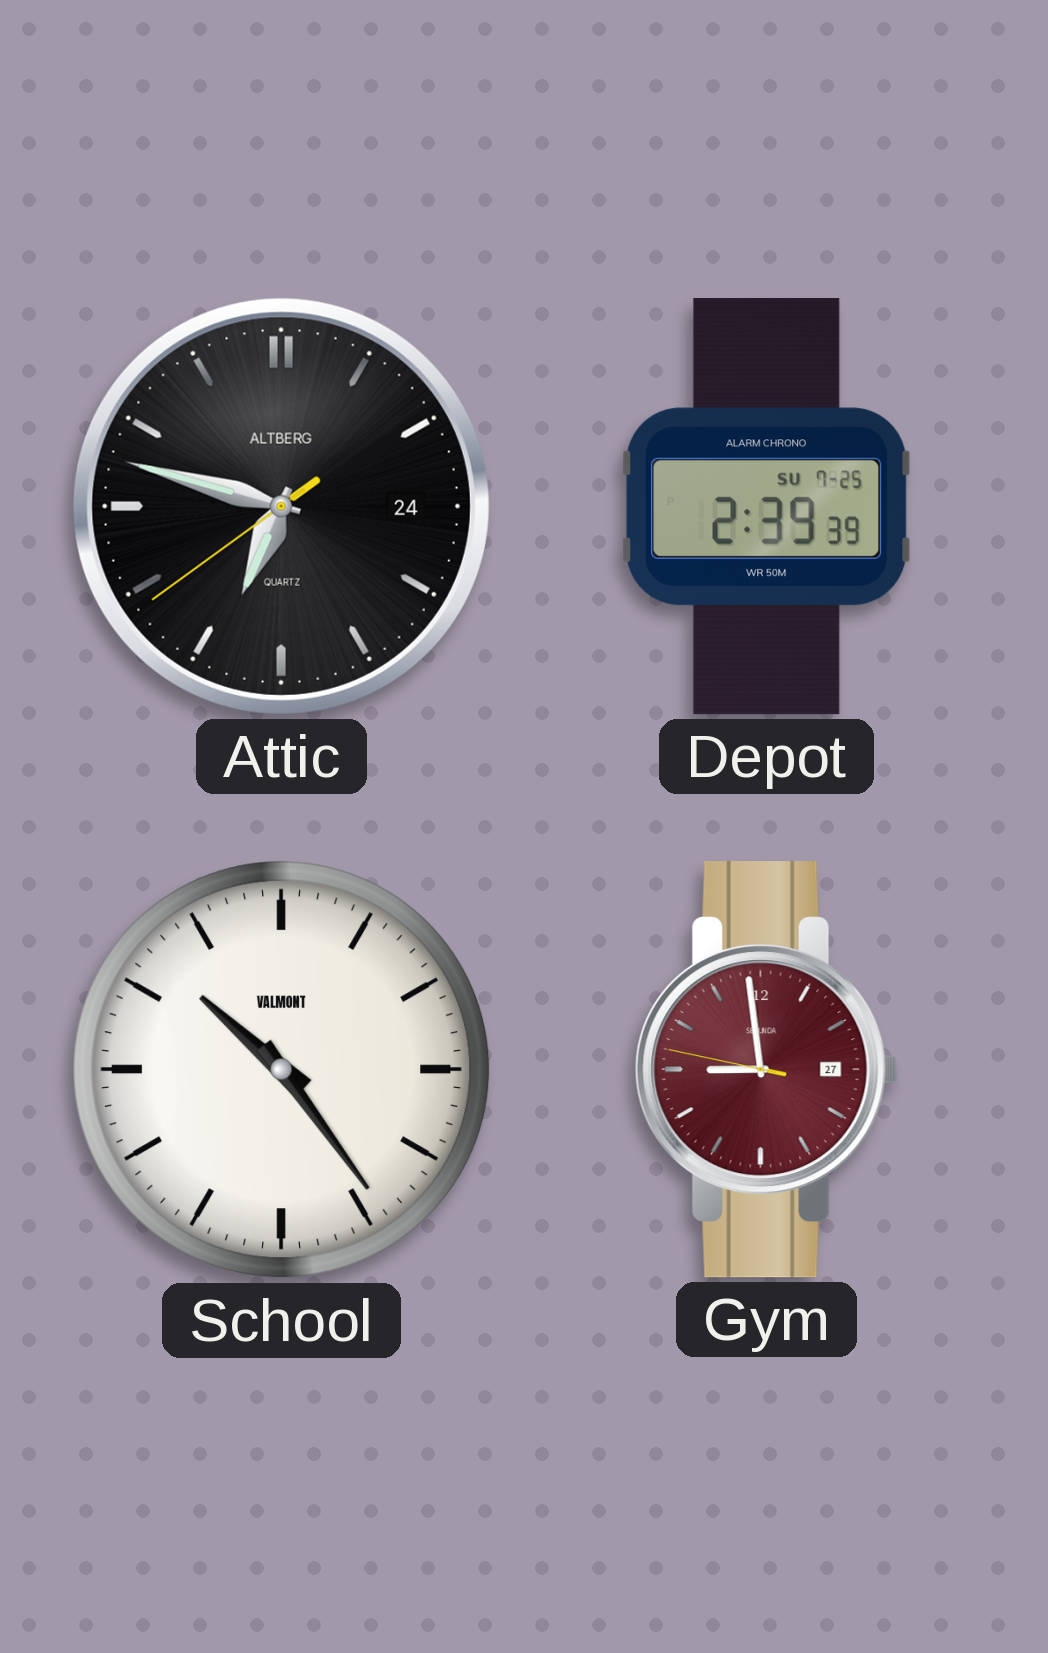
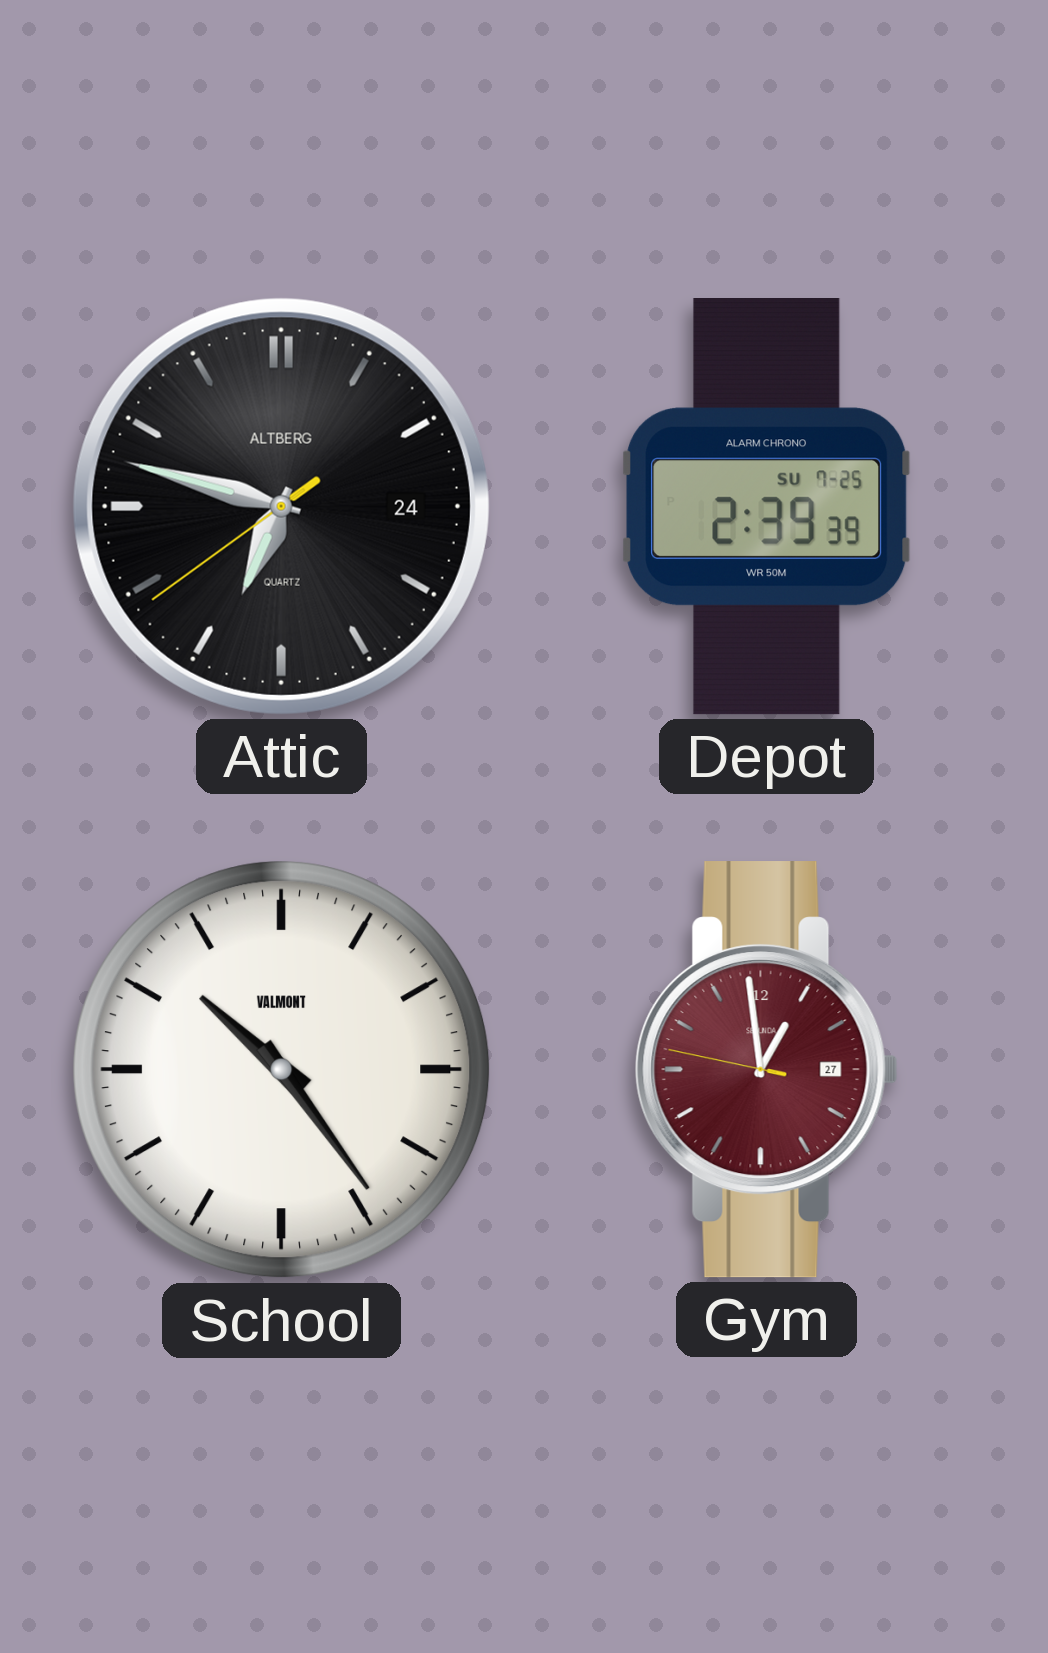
Gym: 8:58 -> 12:58
